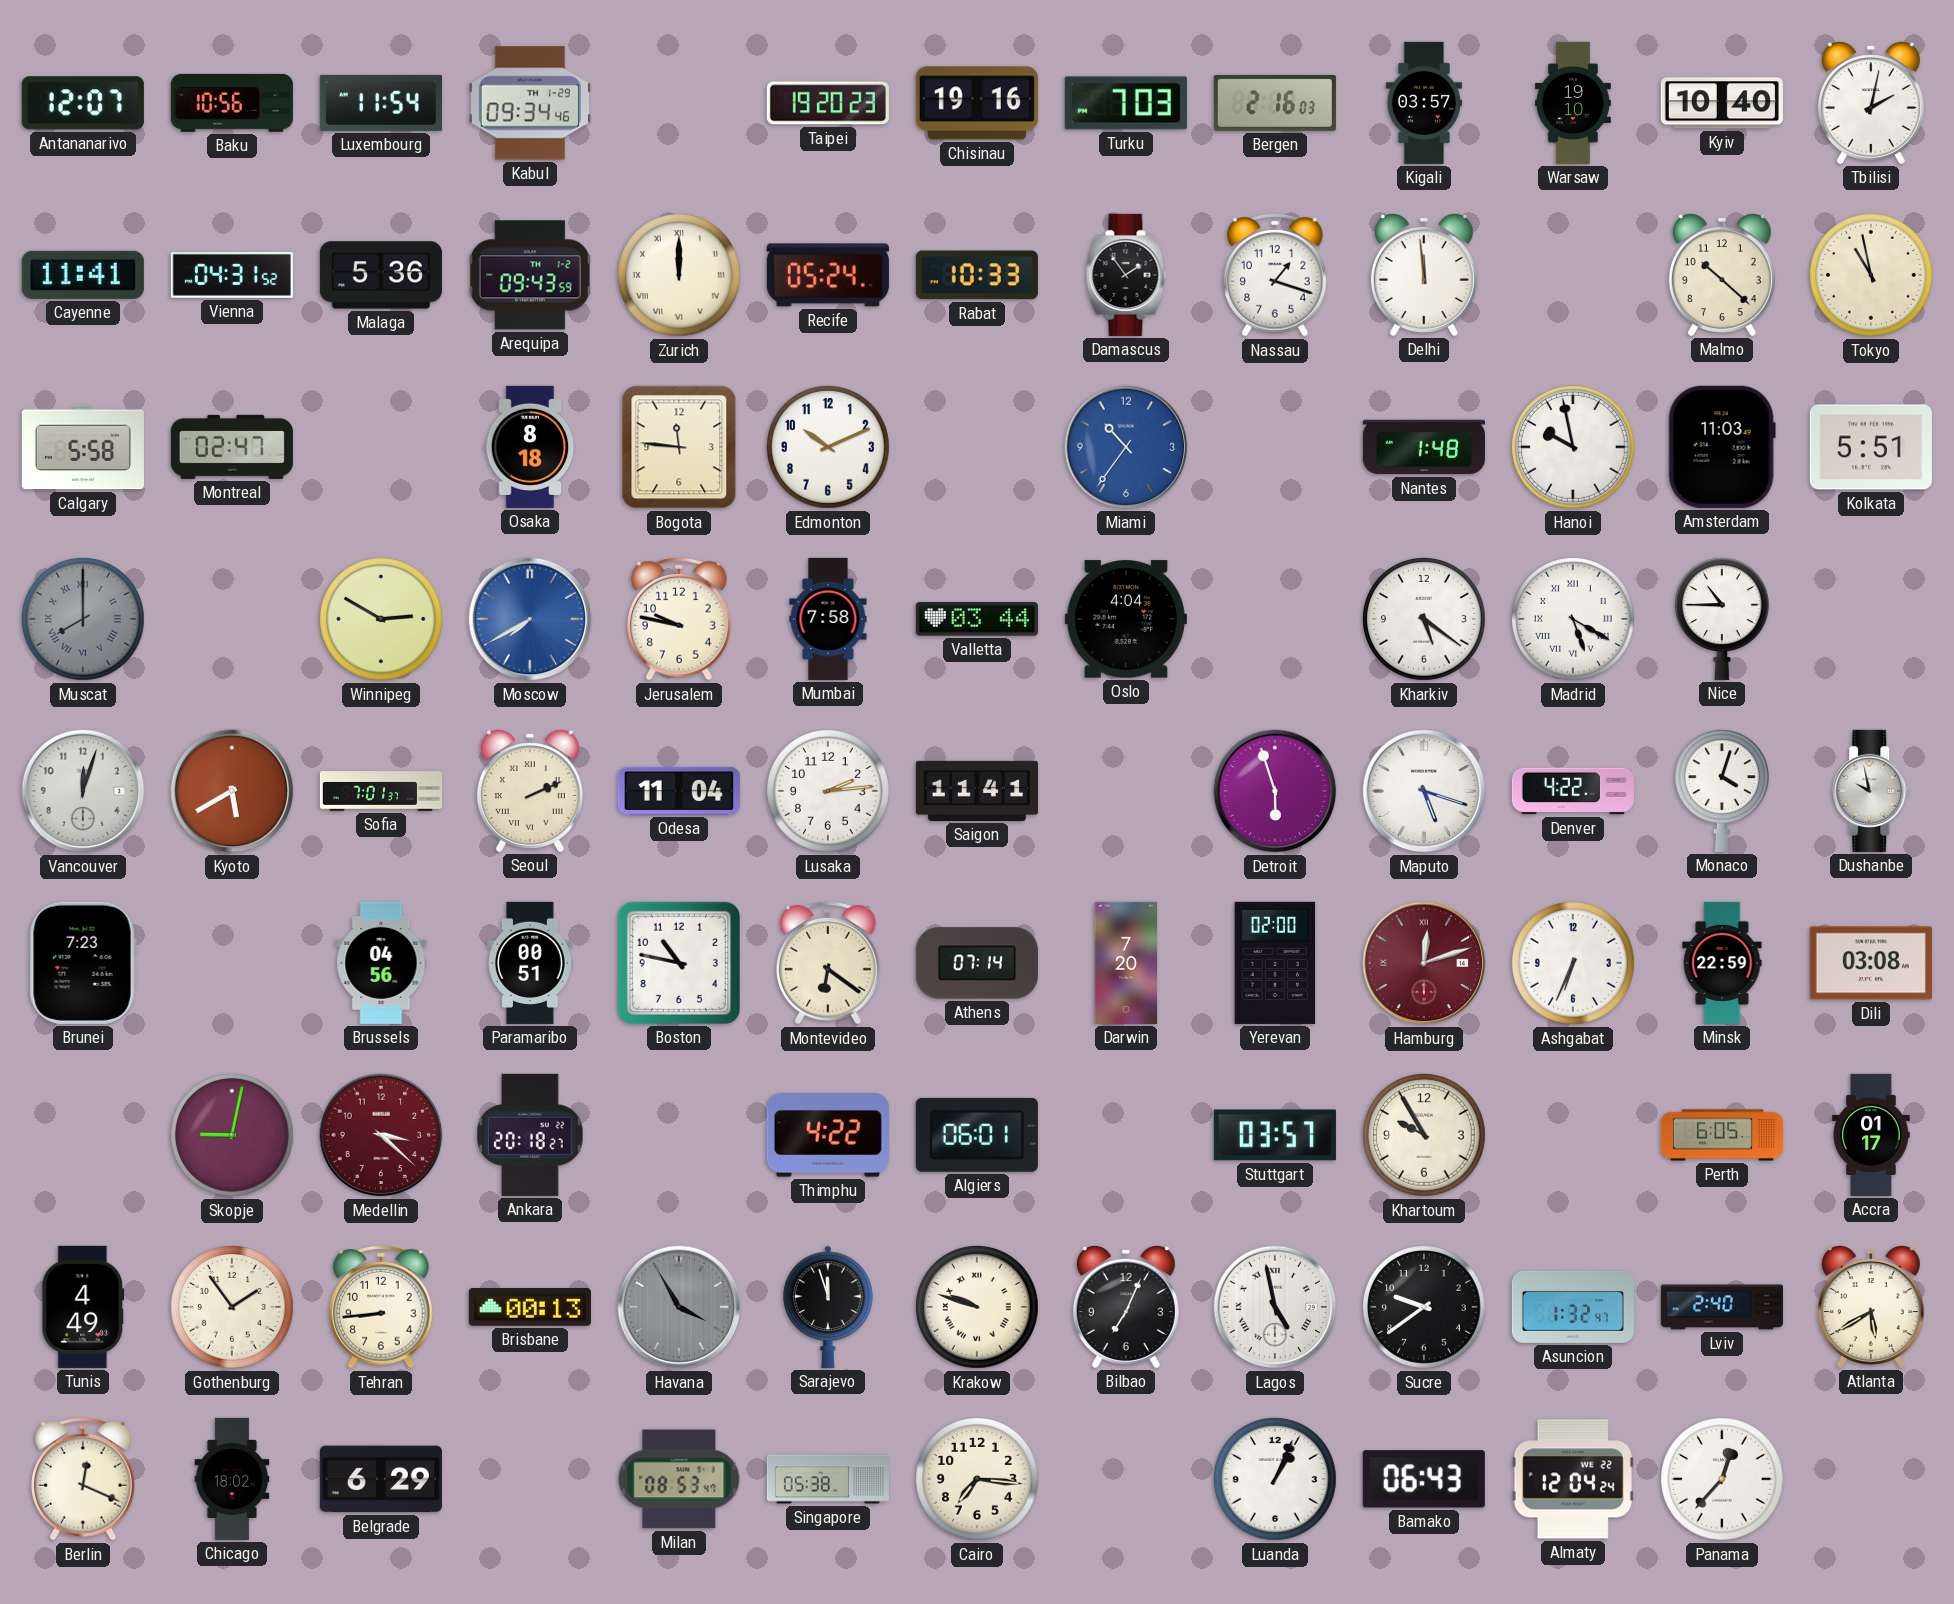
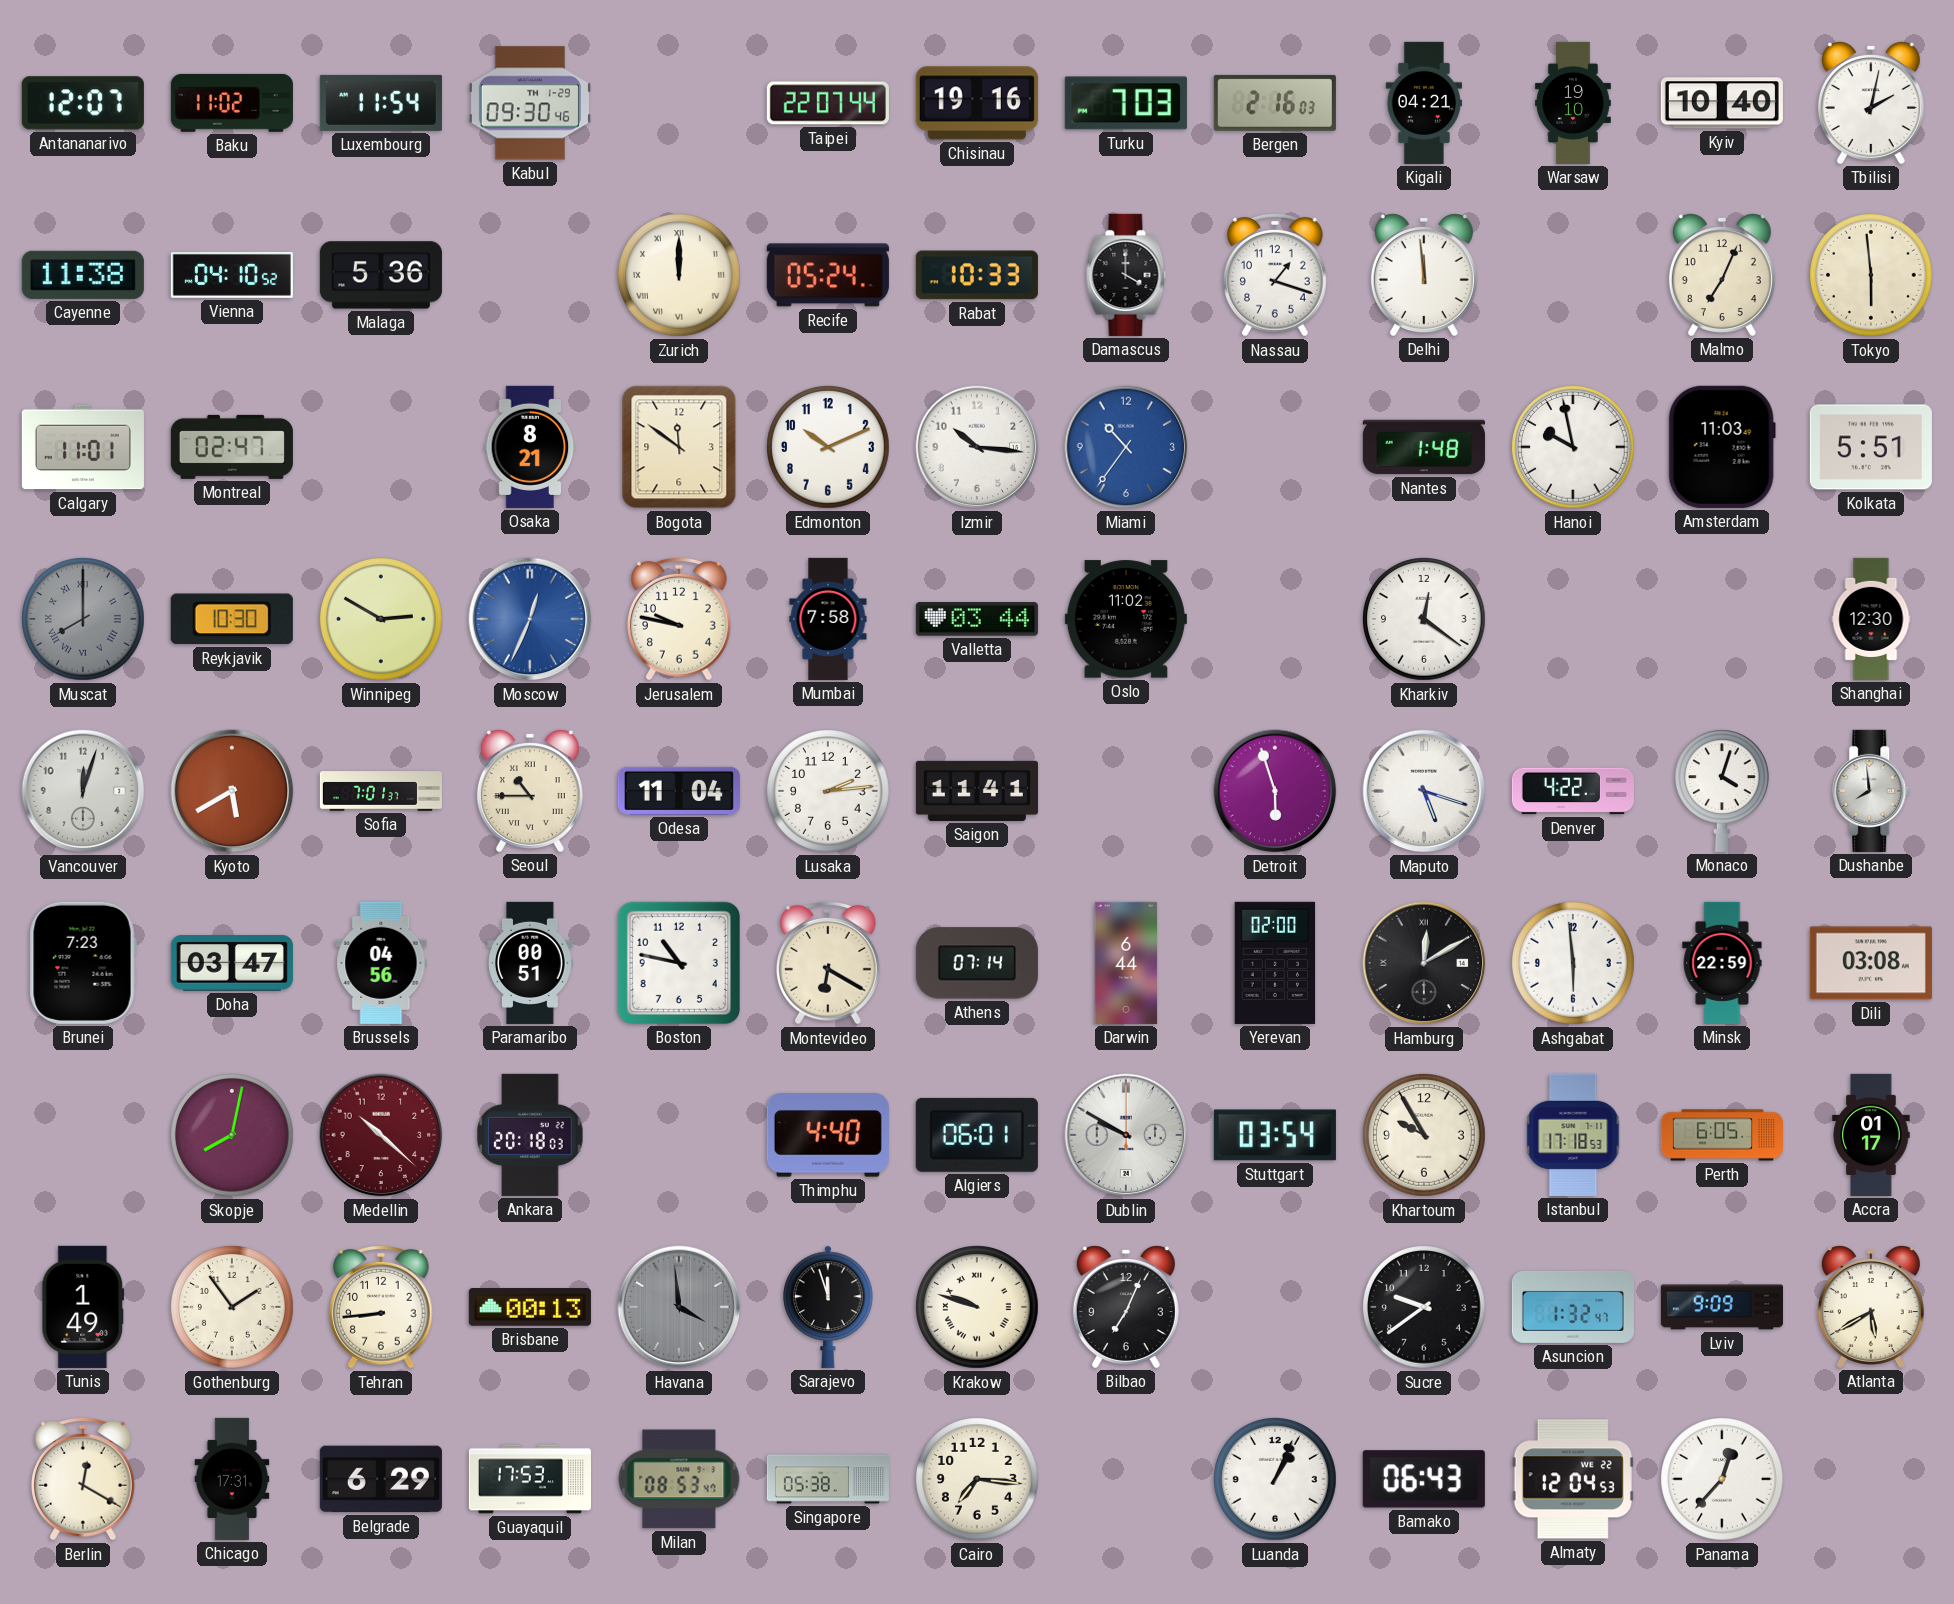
Baku: 10:56 -> 11:02
Kabul: 09:34 -> 09:30
Taipei: 19:20 -> 22:07
Kigali: 03:57 -> 04:21
Cayenne: 11:41 -> 11:38
Vienna: 04:31 -> 04:10
Arequipa: 09:43 -> none
Damascus: 1:54 -> 4:00
Malmo: 10:22 -> 7:04
Tokyo: 10:58 -> 5:59
Calgary: 5:58 -> 11:01
Osaka: 8:18 -> 8:21
Bogota: 11:46 -> 11:51
Izmir: none -> 10:16
Reykjavik: none -> 10:30
Moscow: 7:40 -> 12:34
Oslo: 4:04 -> 11:02
Kharkiv: 5:21 -> 12:21
Madrid: 5:20 -> none
Nice: 10:45 -> none
Shanghai: none -> 12:30
Seoul: 2:11 -> 10:45
Dushanbe: 9:58 -> 7:59
Doha: none -> 03:47
Montevideo: 6:21 -> 6:20
Darwin: 7:20 -> 6:44
Hamburg: 12:12 -> 12:10
Hamburg dial: burgundy -> black
Ashgabat: 6:34 -> 5:59
Skopje: 9:02 -> 8:02
Medellin: 3:22 -> 10:22
Ankara: 20:18:27 -> 20:18:03
Thimphu: 4:22 -> 4:40
Dublin: none -> 9:50
Stuttgart: 03:57 -> 03:54
Istanbul: none -> 17:18
Tunis: 4:49 -> 1:49
Havana: 3:55 -> 3:59
Lagos: 4:58 -> none
Lviv: 2:40 -> 9:09
Berlin: 12:19 -> 12:20
Chicago: 18:02 -> 17:31
Guayaquil: none -> 17:53
Almaty: 12:04:24 -> 12:04:53
